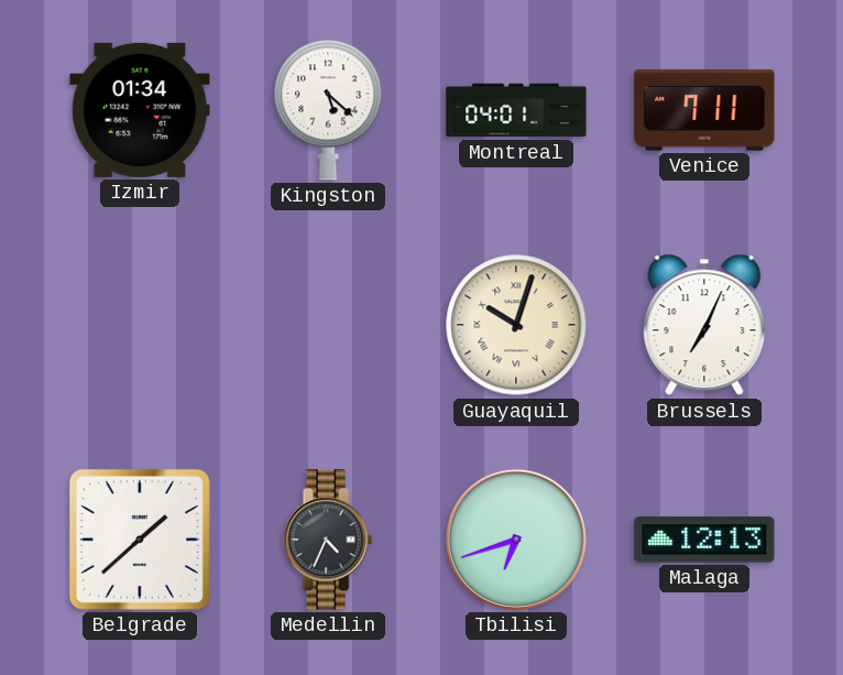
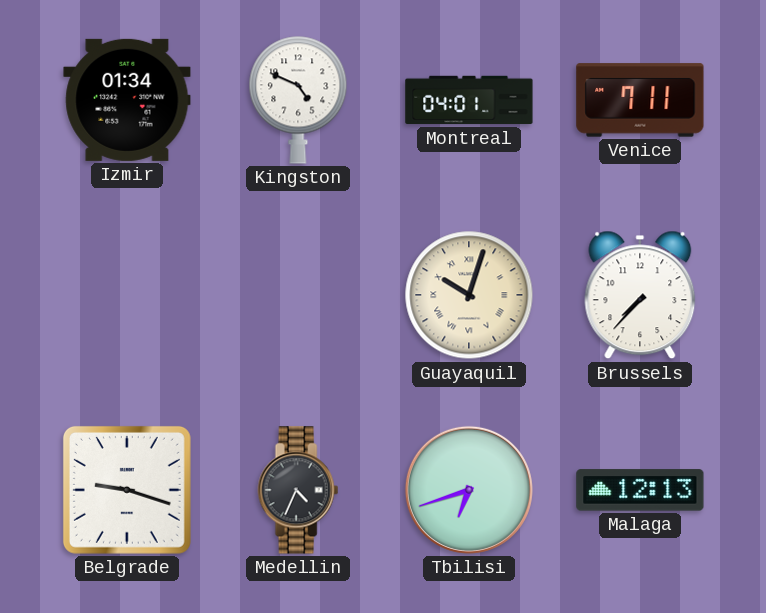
Kingston: 5:22 -> 4:49
Brussels: 7:04 -> 7:37
Belgrade: 1:38 -> 9:18
